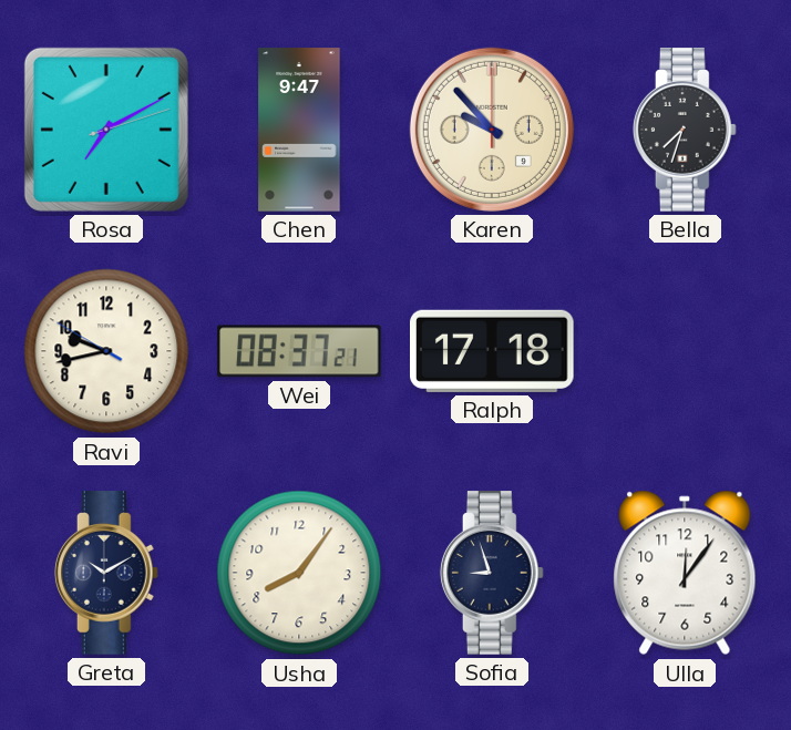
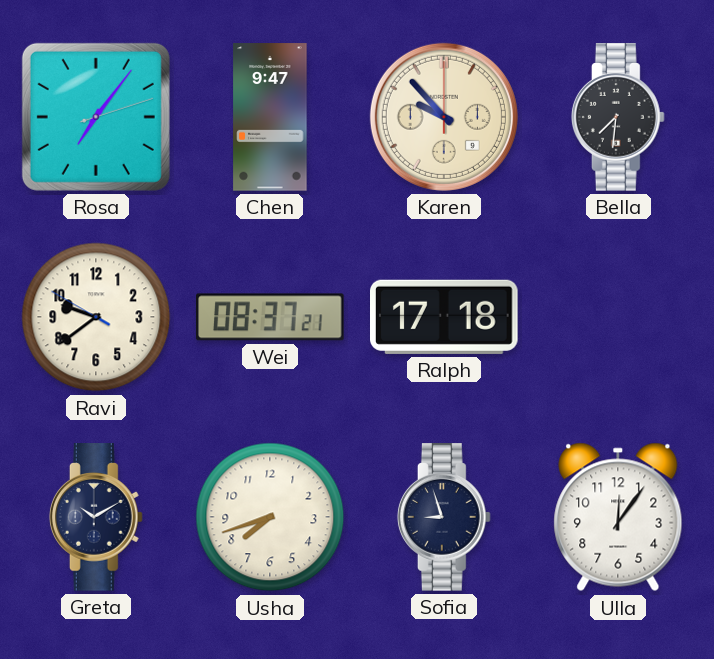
Rosa: 7:10 -> 7:06
Bella: 7:33 -> 7:31
Ravi: 9:42 -> 9:38
Usha: 8:06 -> 7:42
